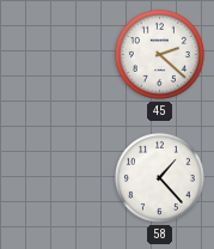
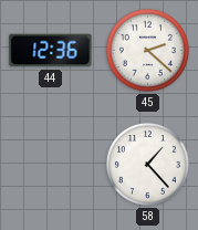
44: none -> 12:36
